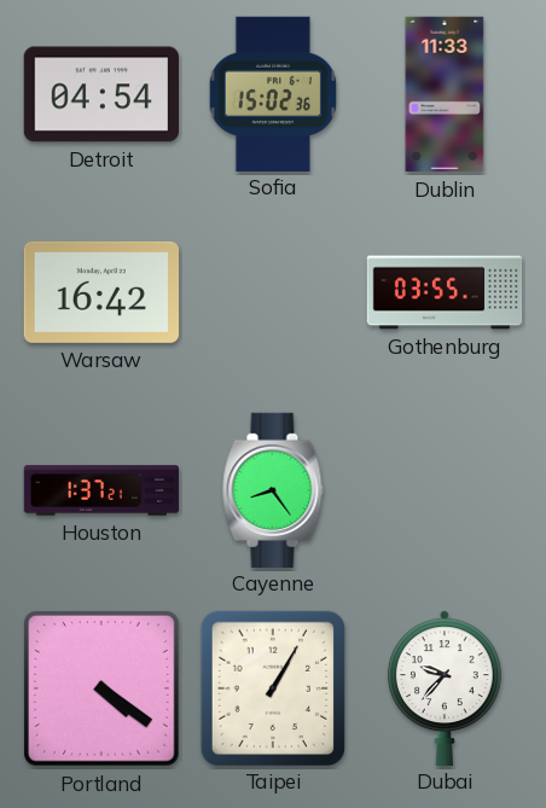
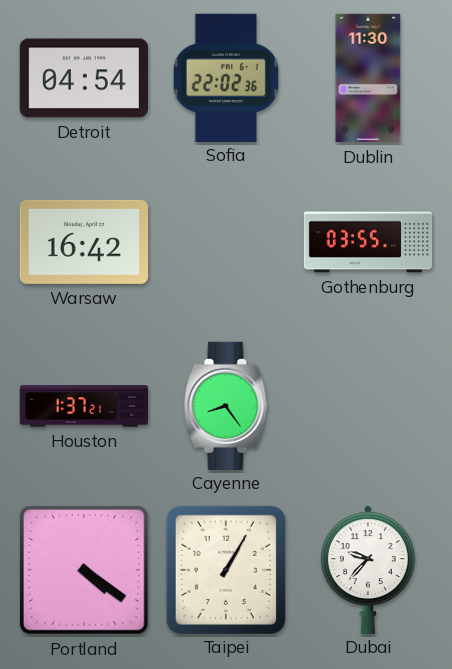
Sofia: 15:02 -> 22:02
Dublin: 11:33 -> 11:30
